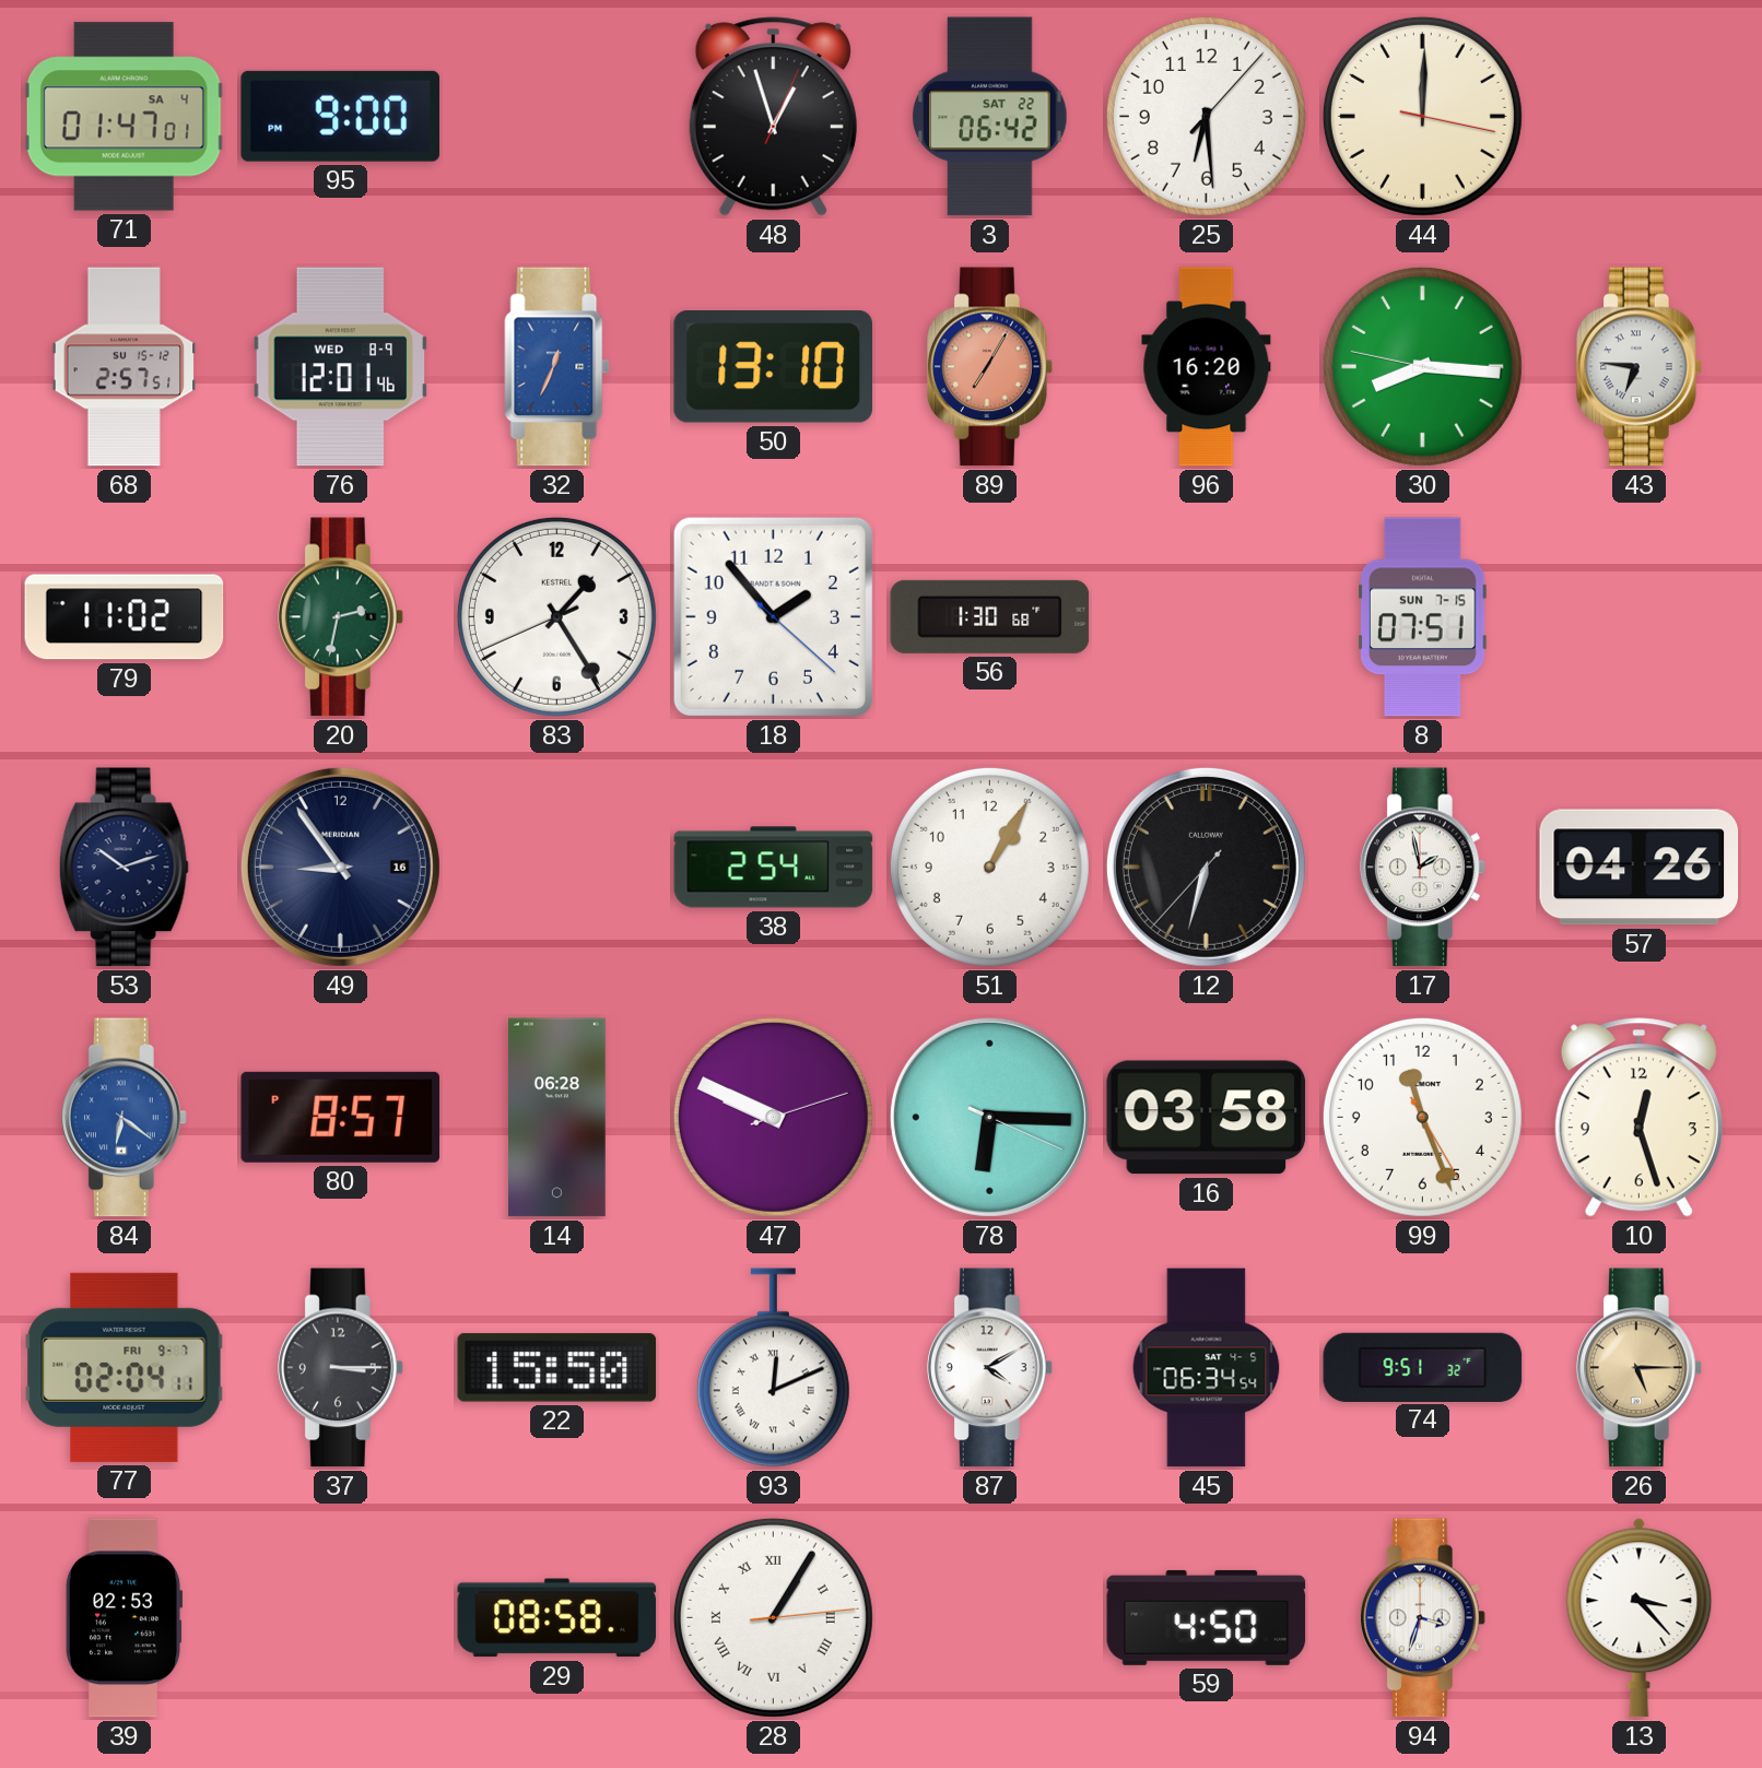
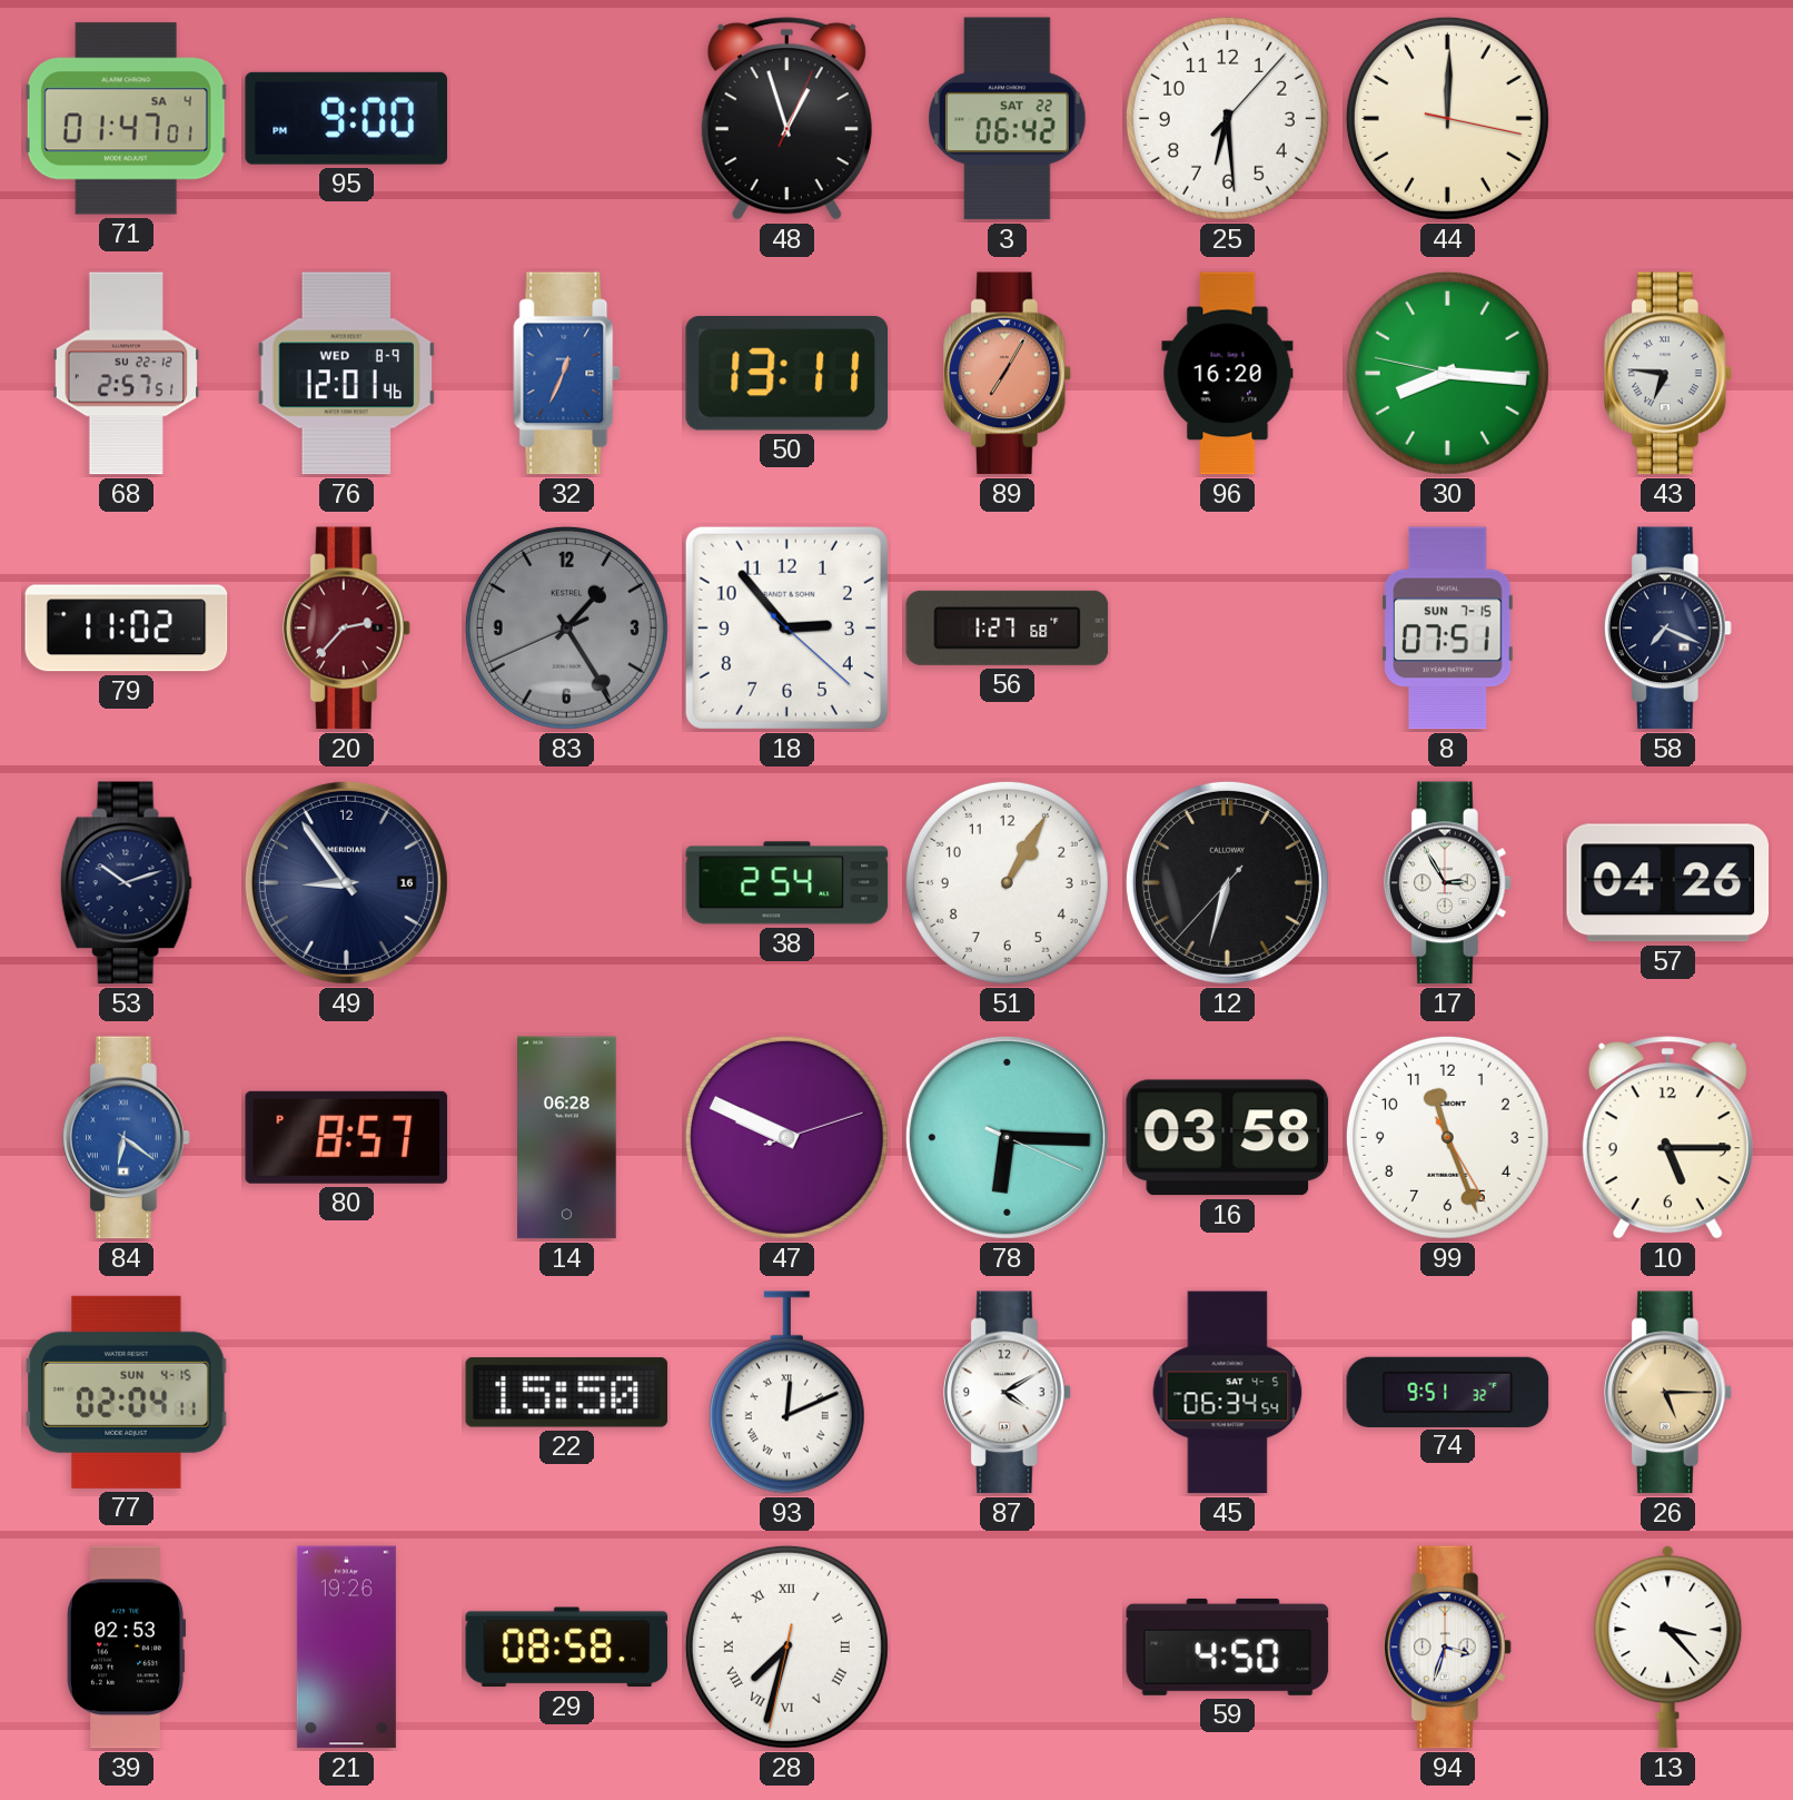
68 date: SU 15-12 -> SU 22-12
50: 13:10 -> 13:11
20: 2:32 -> 2:37
20 dial: green -> burgundy
83 dial: white -> grey
18: 1:53 -> 2:53
56: 1:30 -> 1:27
58: none -> 7:19
17: 1:58 -> 2:55
10: 12:27 -> 5:15
77 date: FRI 9-7 -> SUN 4-15
37: 3:15 -> none
21: none -> 19:26
28: 1:05 -> 7:32
